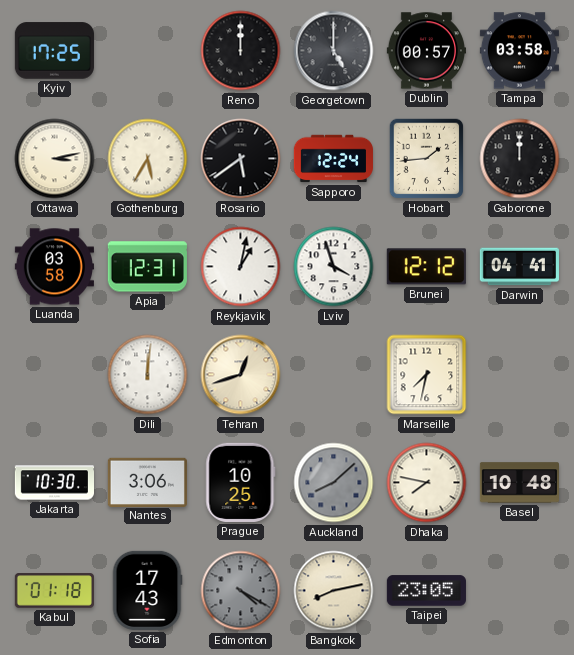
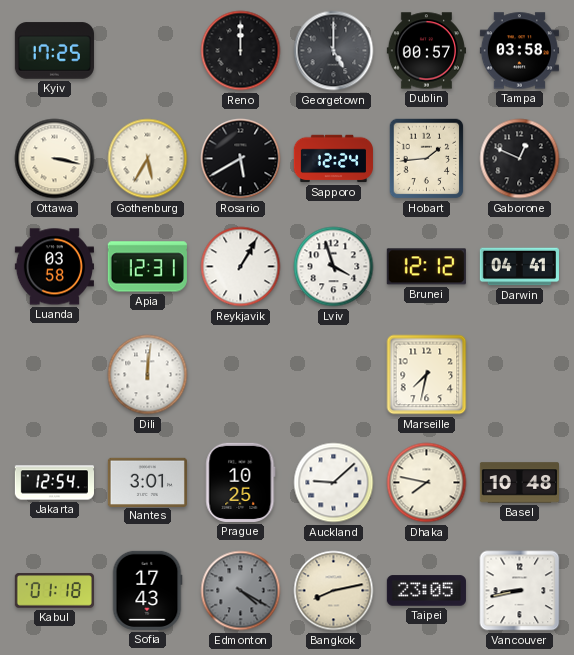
Ottawa: 3:13 -> 3:17
Rosario: 5:39 -> 5:40
Gaborone: 12:00 -> 12:49
Reykjavik: 1:02 -> 1:05
Tehran: 12:42 -> none
Jakarta: 10:30 -> 12:54
Nantes: 3:06 -> 3:01
Auckland: 8:08 -> 9:08
Auckland dial: grey -> white
Vancouver: none -> 8:43
